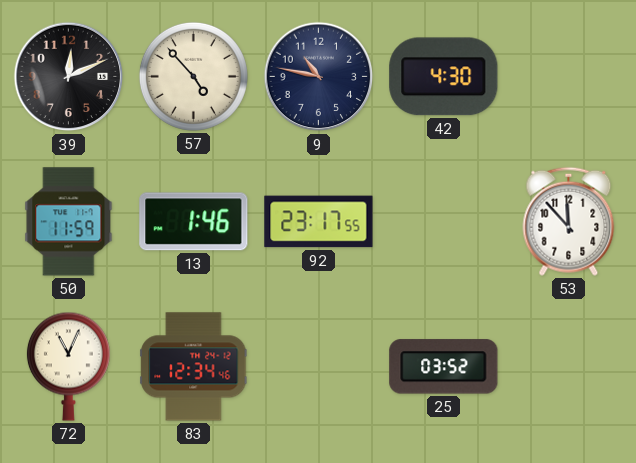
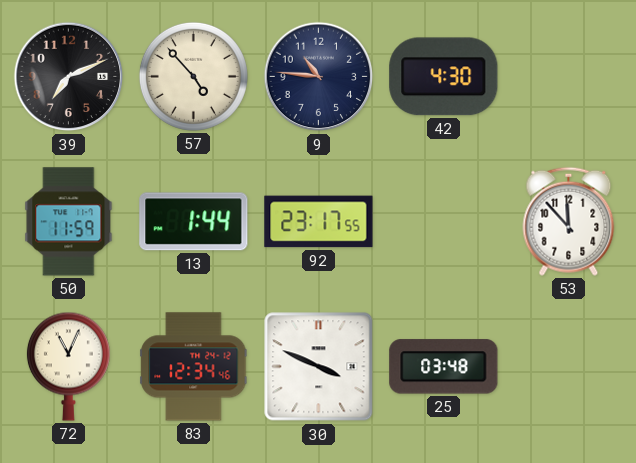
39: 12:11 -> 7:11
9: 10:47 -> 10:46
13: 1:46 -> 1:44
30: none -> 3:49
25: 03:52 -> 03:48
